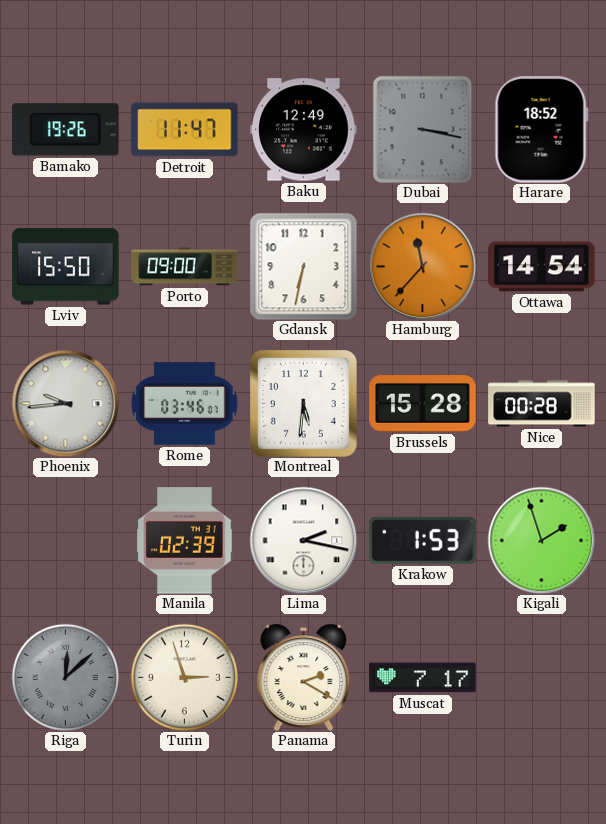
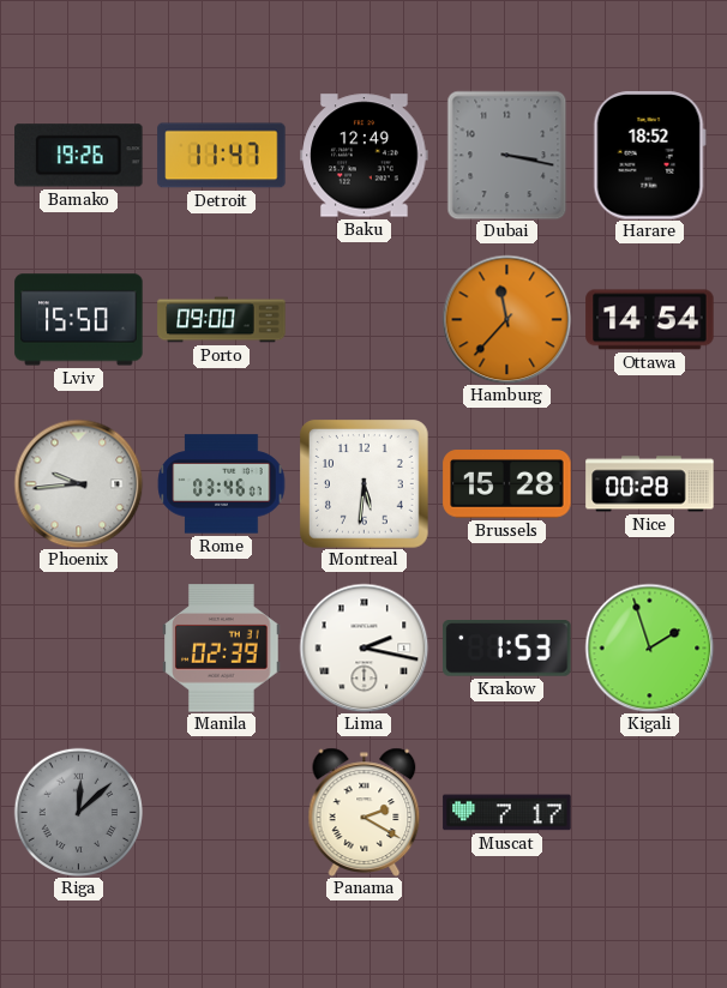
Gdansk: 6:32 -> none
Turin: 2:57 -> none
